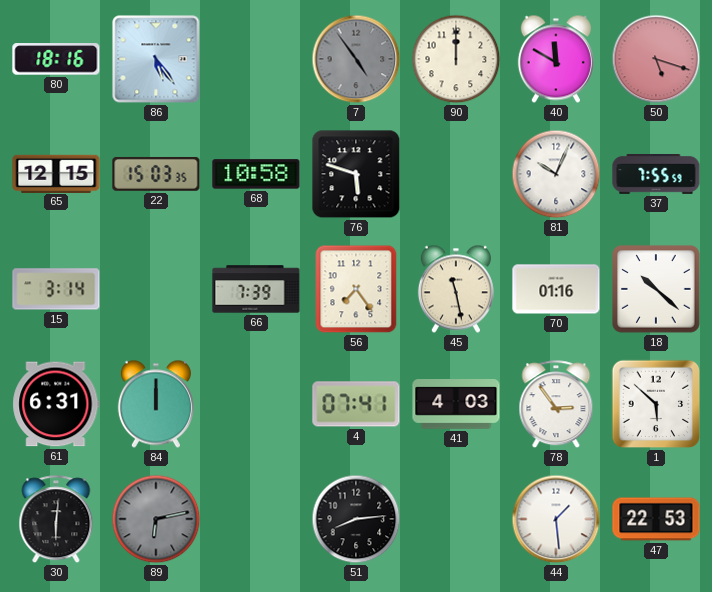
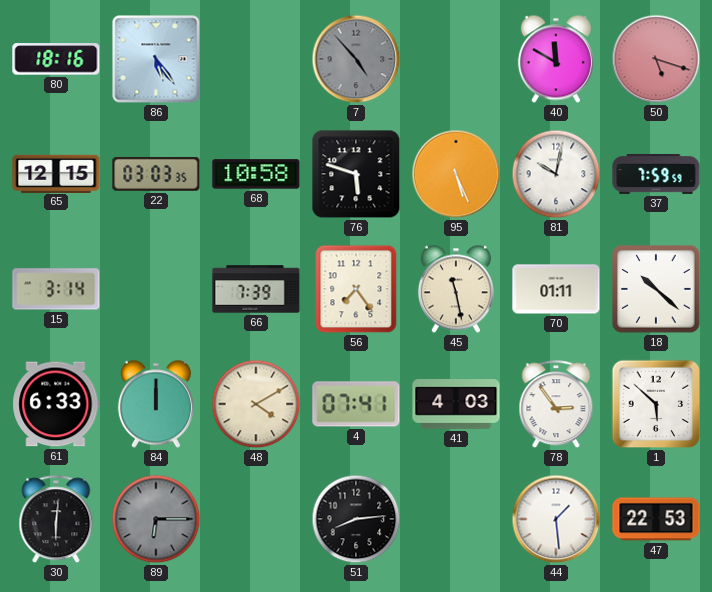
7: 4:54 -> 4:53
90: 12:00 -> none
22: 15:03 -> 03:03
95: none -> 5:26
81: 10:04 -> 10:02
37: 7:55 -> 7:59
70: 01:16 -> 01:11
61: 6:31 -> 6:33
48: none -> 4:10
89: 6:13 -> 6:15
